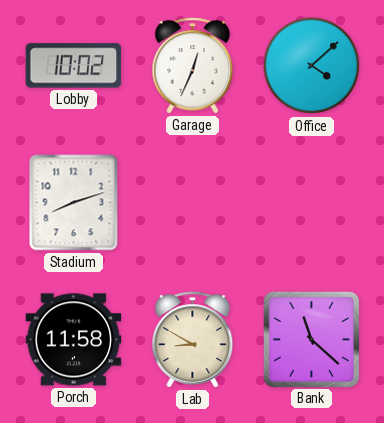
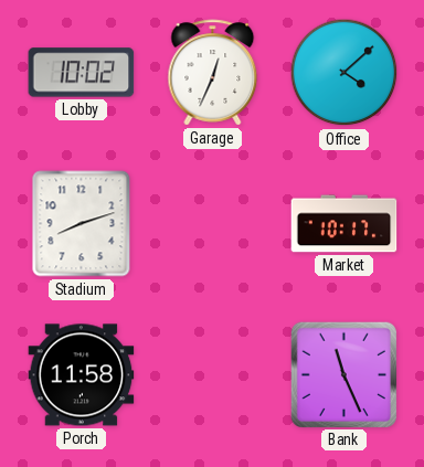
Market: none -> 10:17
Lab: 8:50 -> none
Bank: 11:22 -> 11:26
